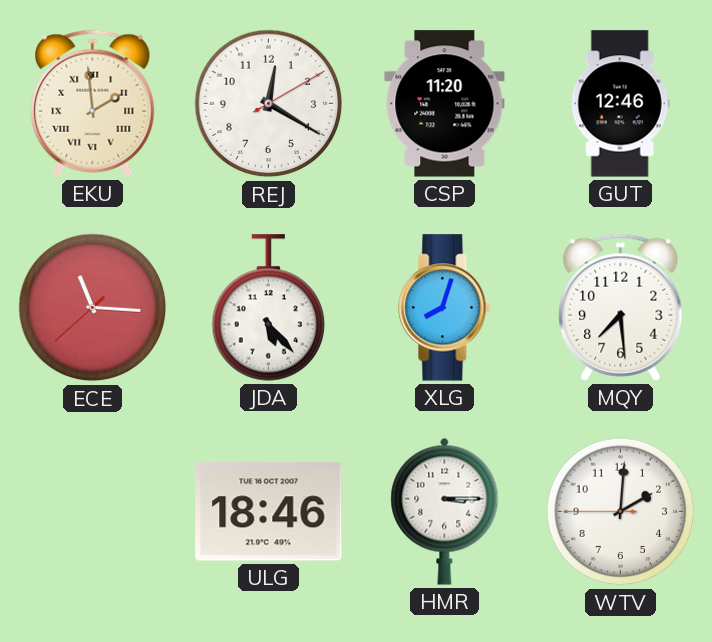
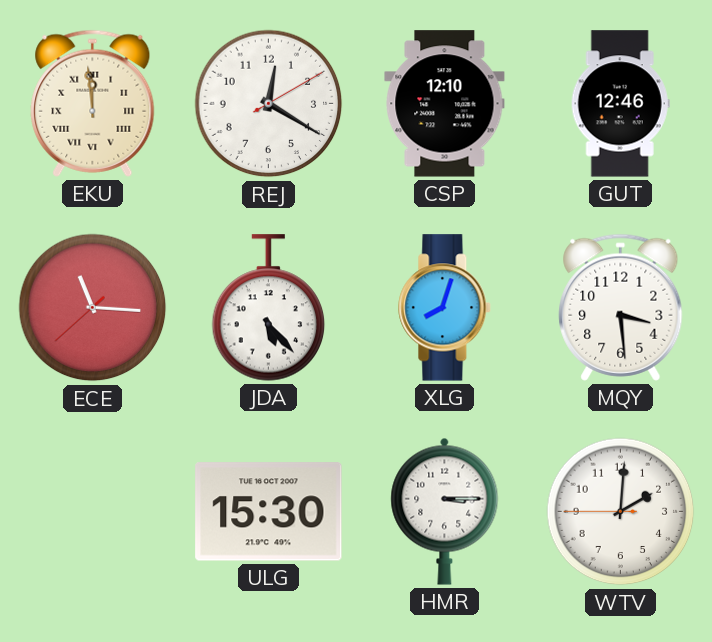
EKU: 1:59 -> 11:59
CSP: 11:20 -> 12:10
MQY: 7:29 -> 3:29
ULG: 18:46 -> 15:30
